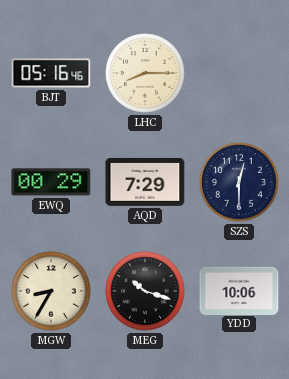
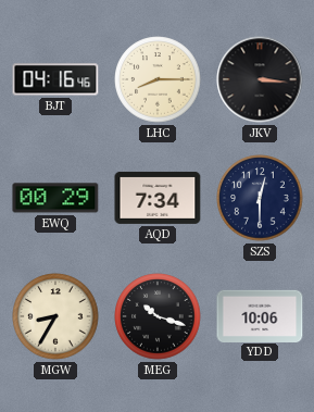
BJT: 05:16 -> 04:16
JKV: none -> 3:16
AQD: 7:29 -> 7:34
